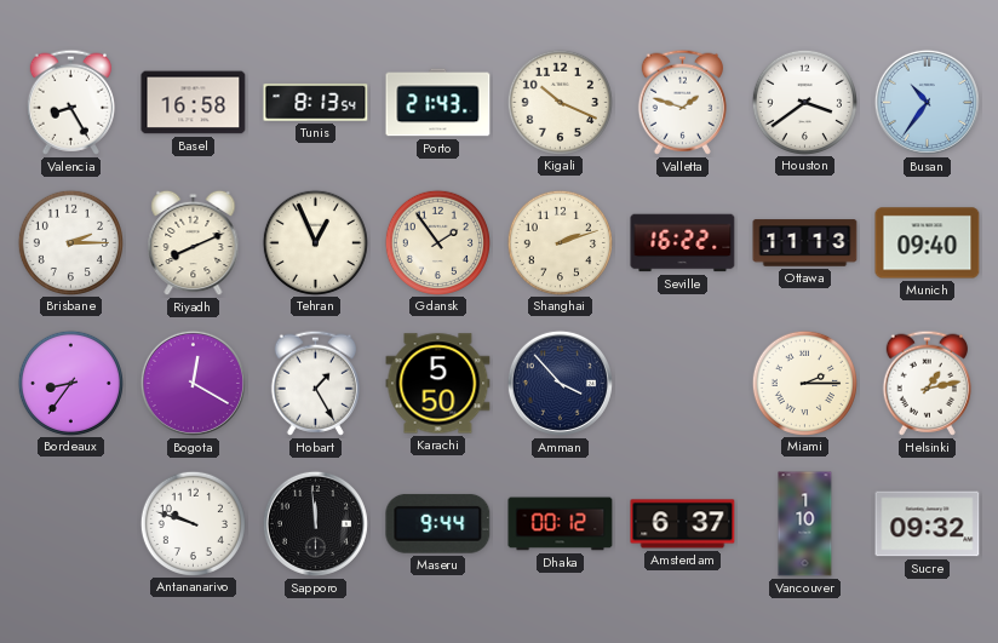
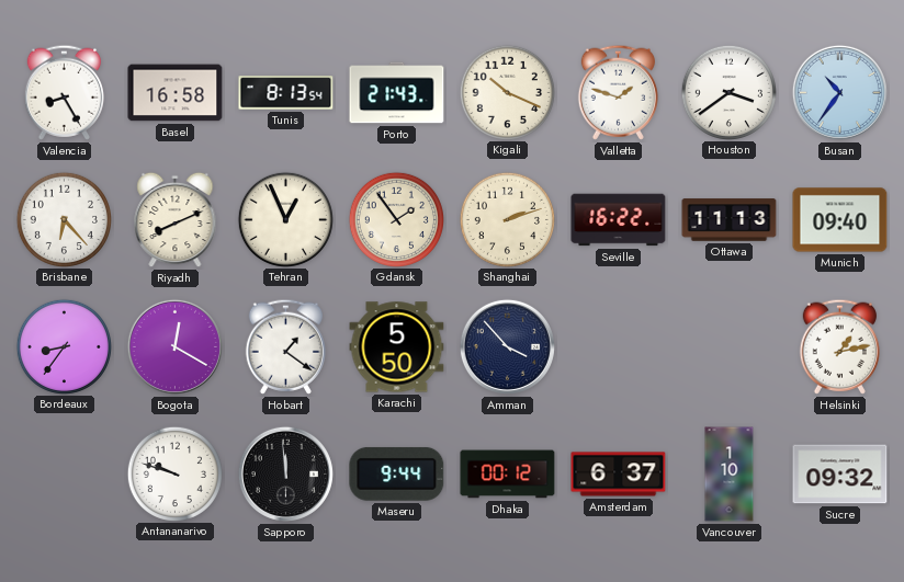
Brisbane: 2:15 -> 6:23
Hobart: 1:25 -> 1:21
Miami: 2:15 -> none
